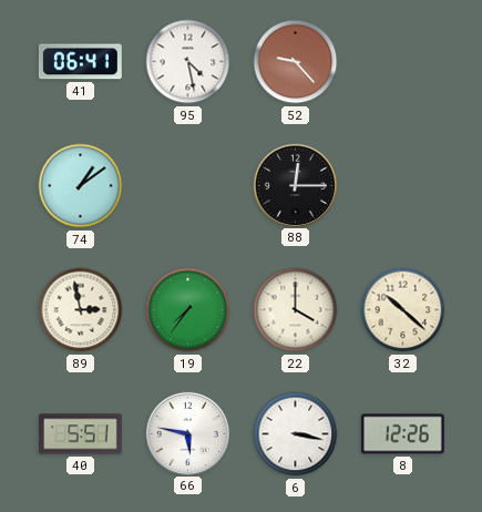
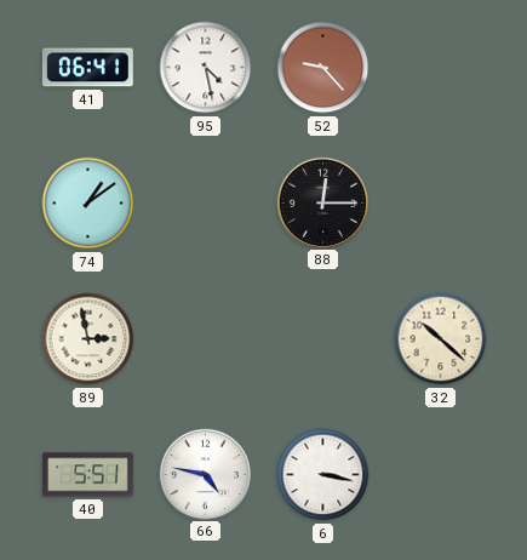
19: 7:36 -> none
22: 4:00 -> none
66: 5:47 -> 4:47
8: 12:26 -> none
